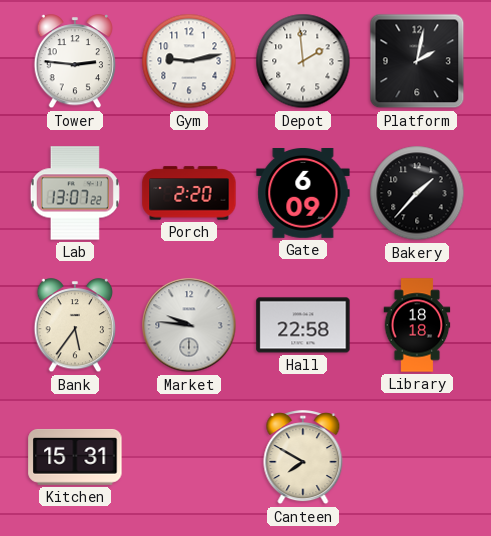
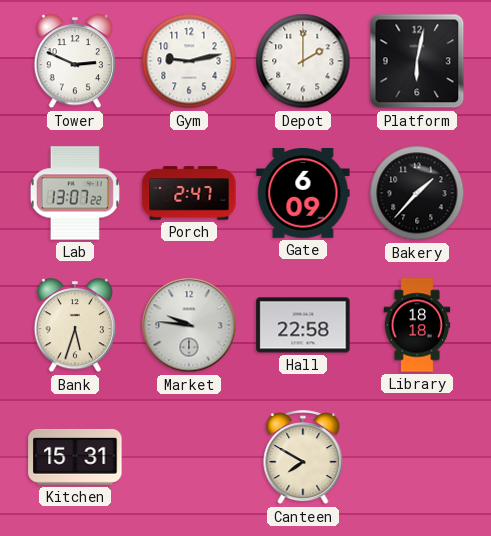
Tower: 2:46 -> 2:49
Depot: 1:59 -> 2:00
Platform: 2:02 -> 6:02
Porch: 2:20 -> 2:47
Bank: 5:36 -> 5:33
